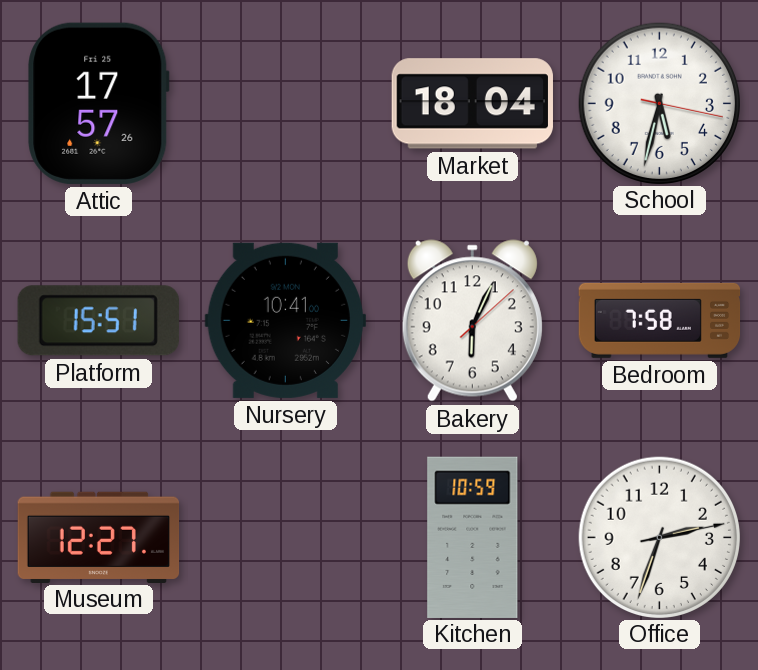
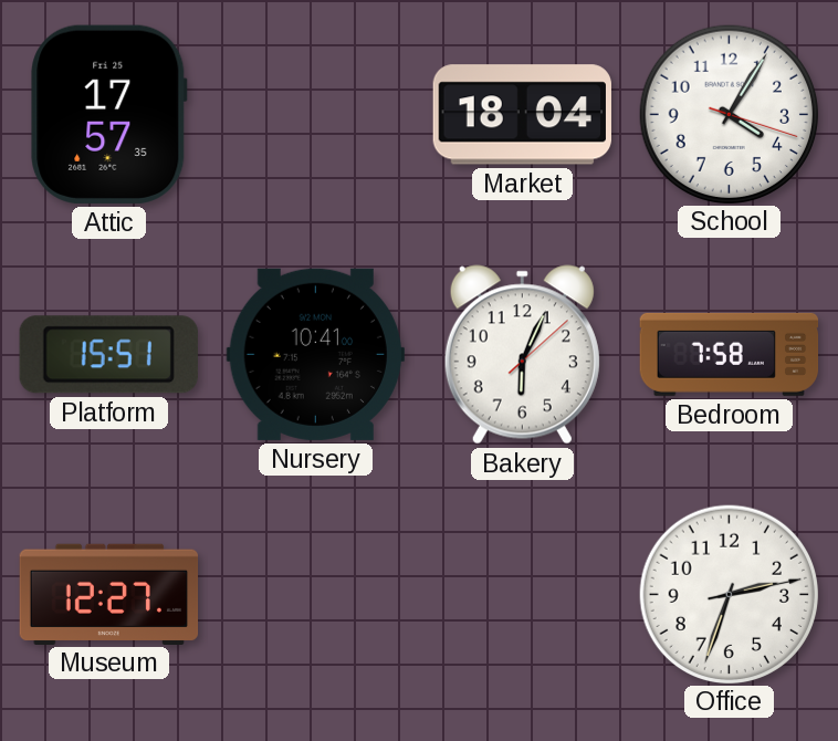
Attic: 17:57:26 -> 17:57:35
School: 5:32 -> 4:05
Kitchen: 10:59 -> none
